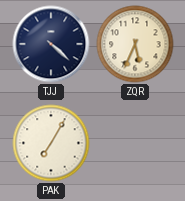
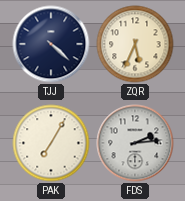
FDS: none -> 2:14
